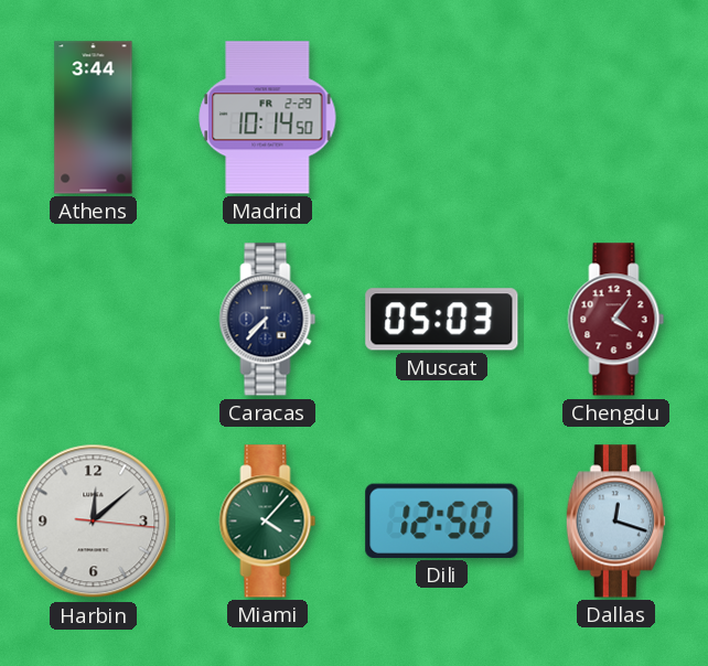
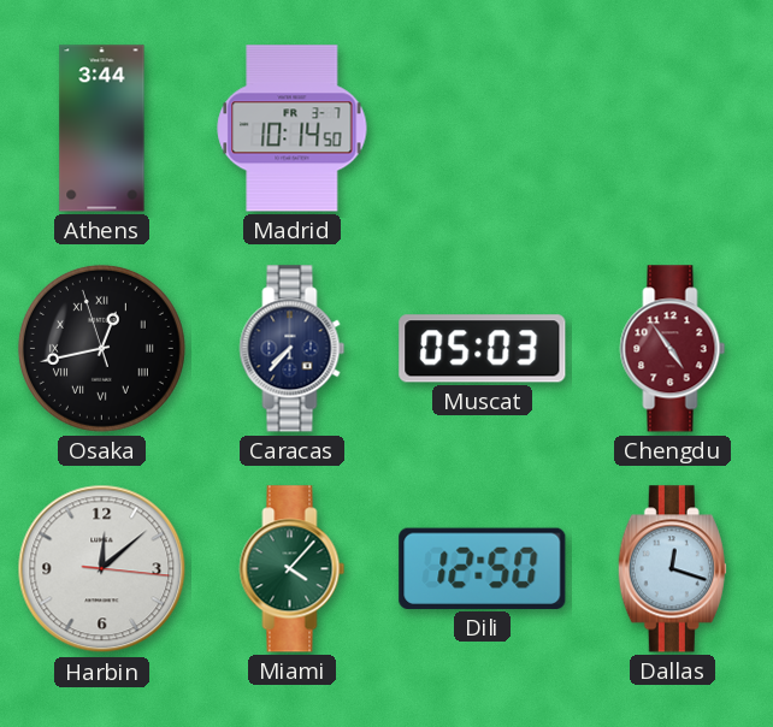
Madrid date: FR 2-29 -> FR 3-7
Osaka: none -> 12:42
Chengdu: 4:06 -> 4:54
